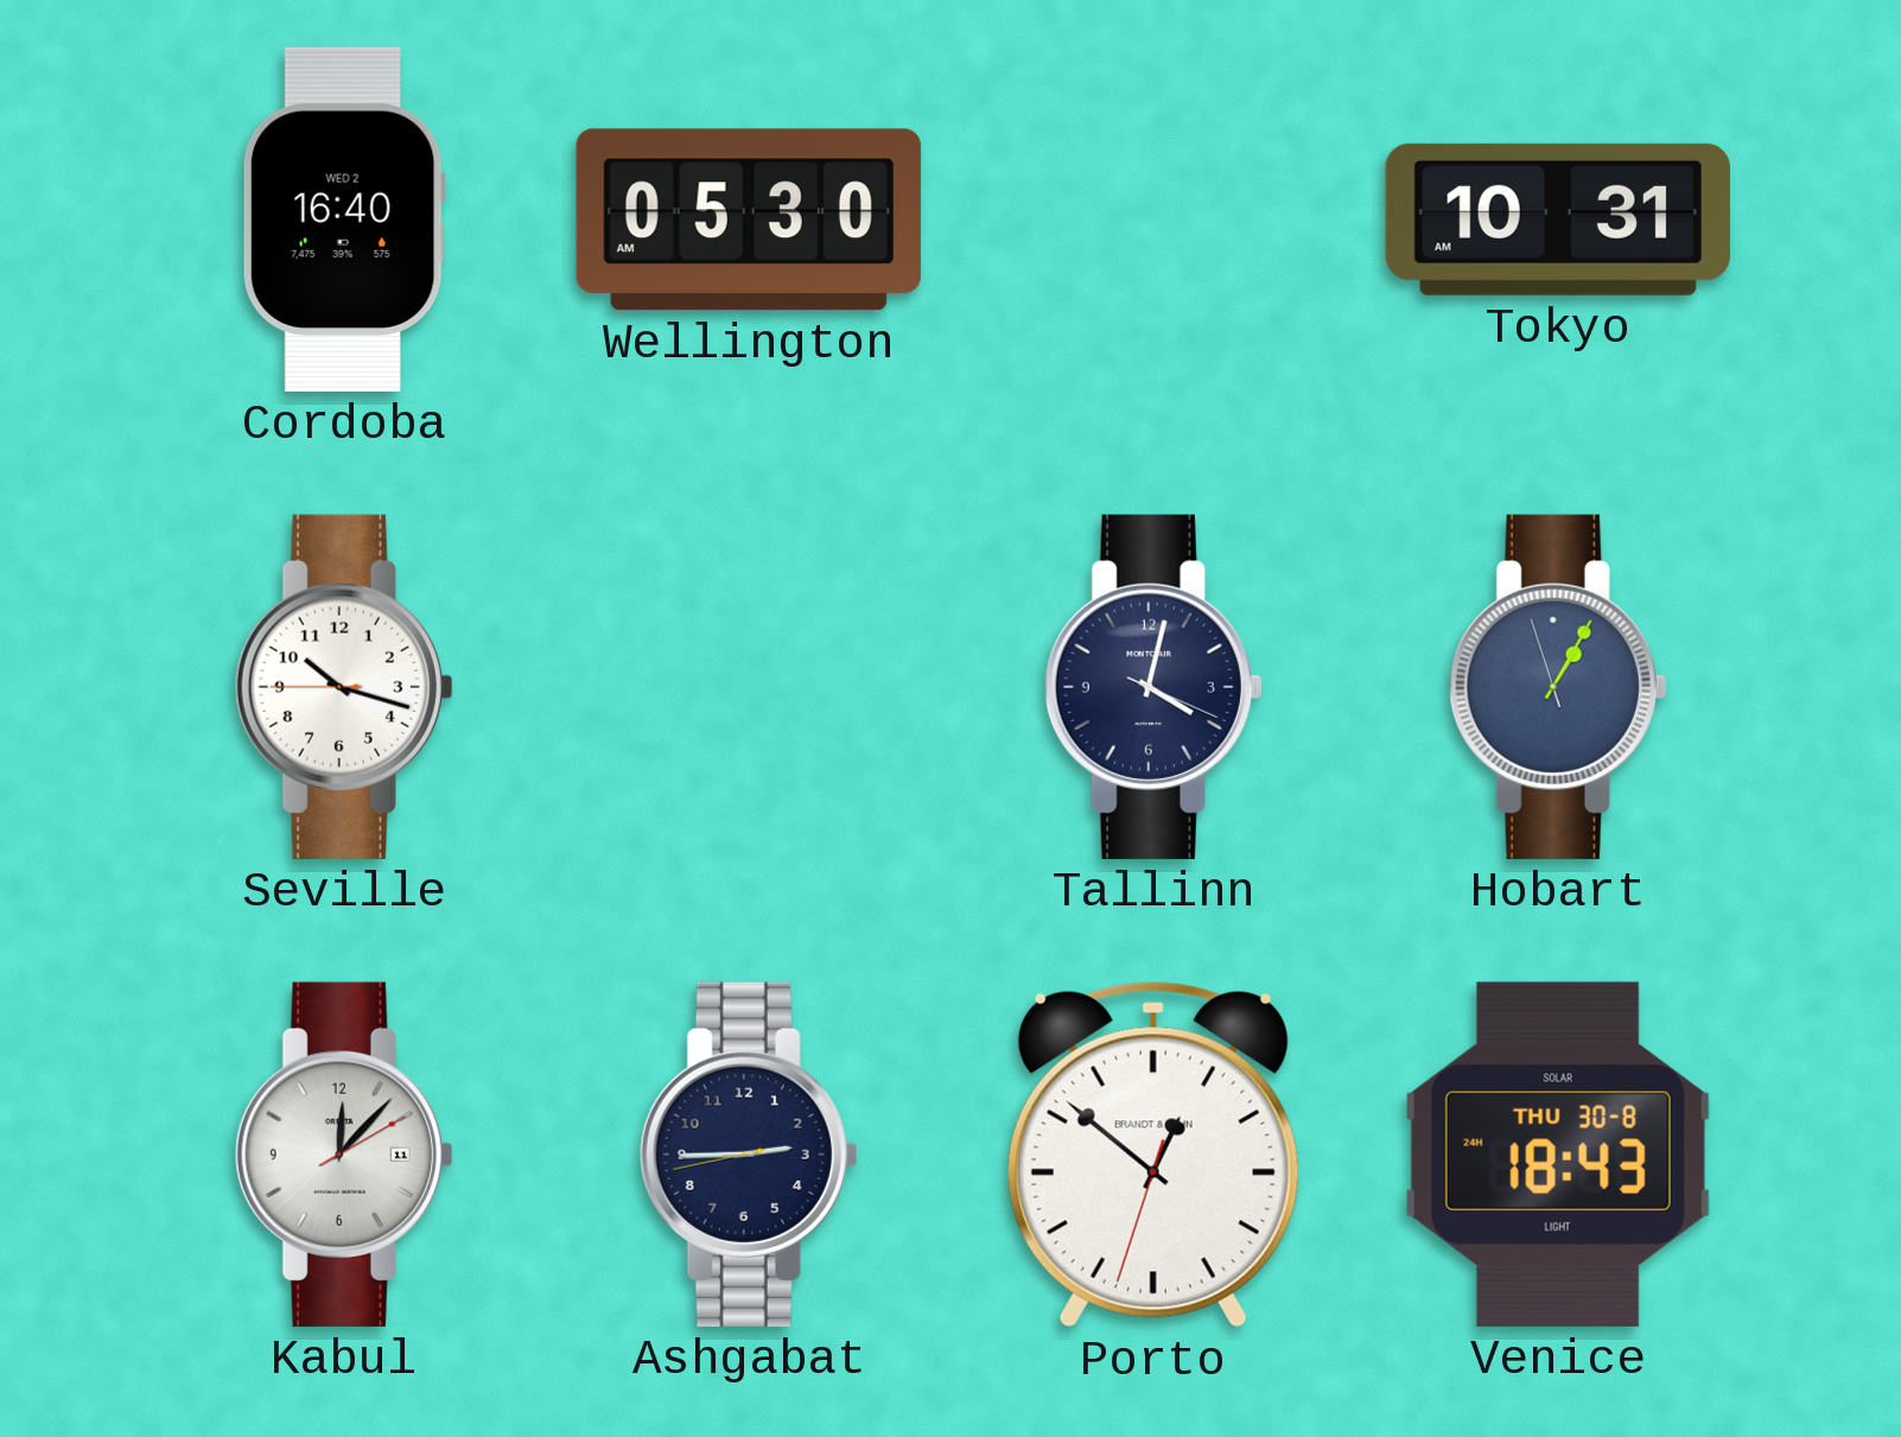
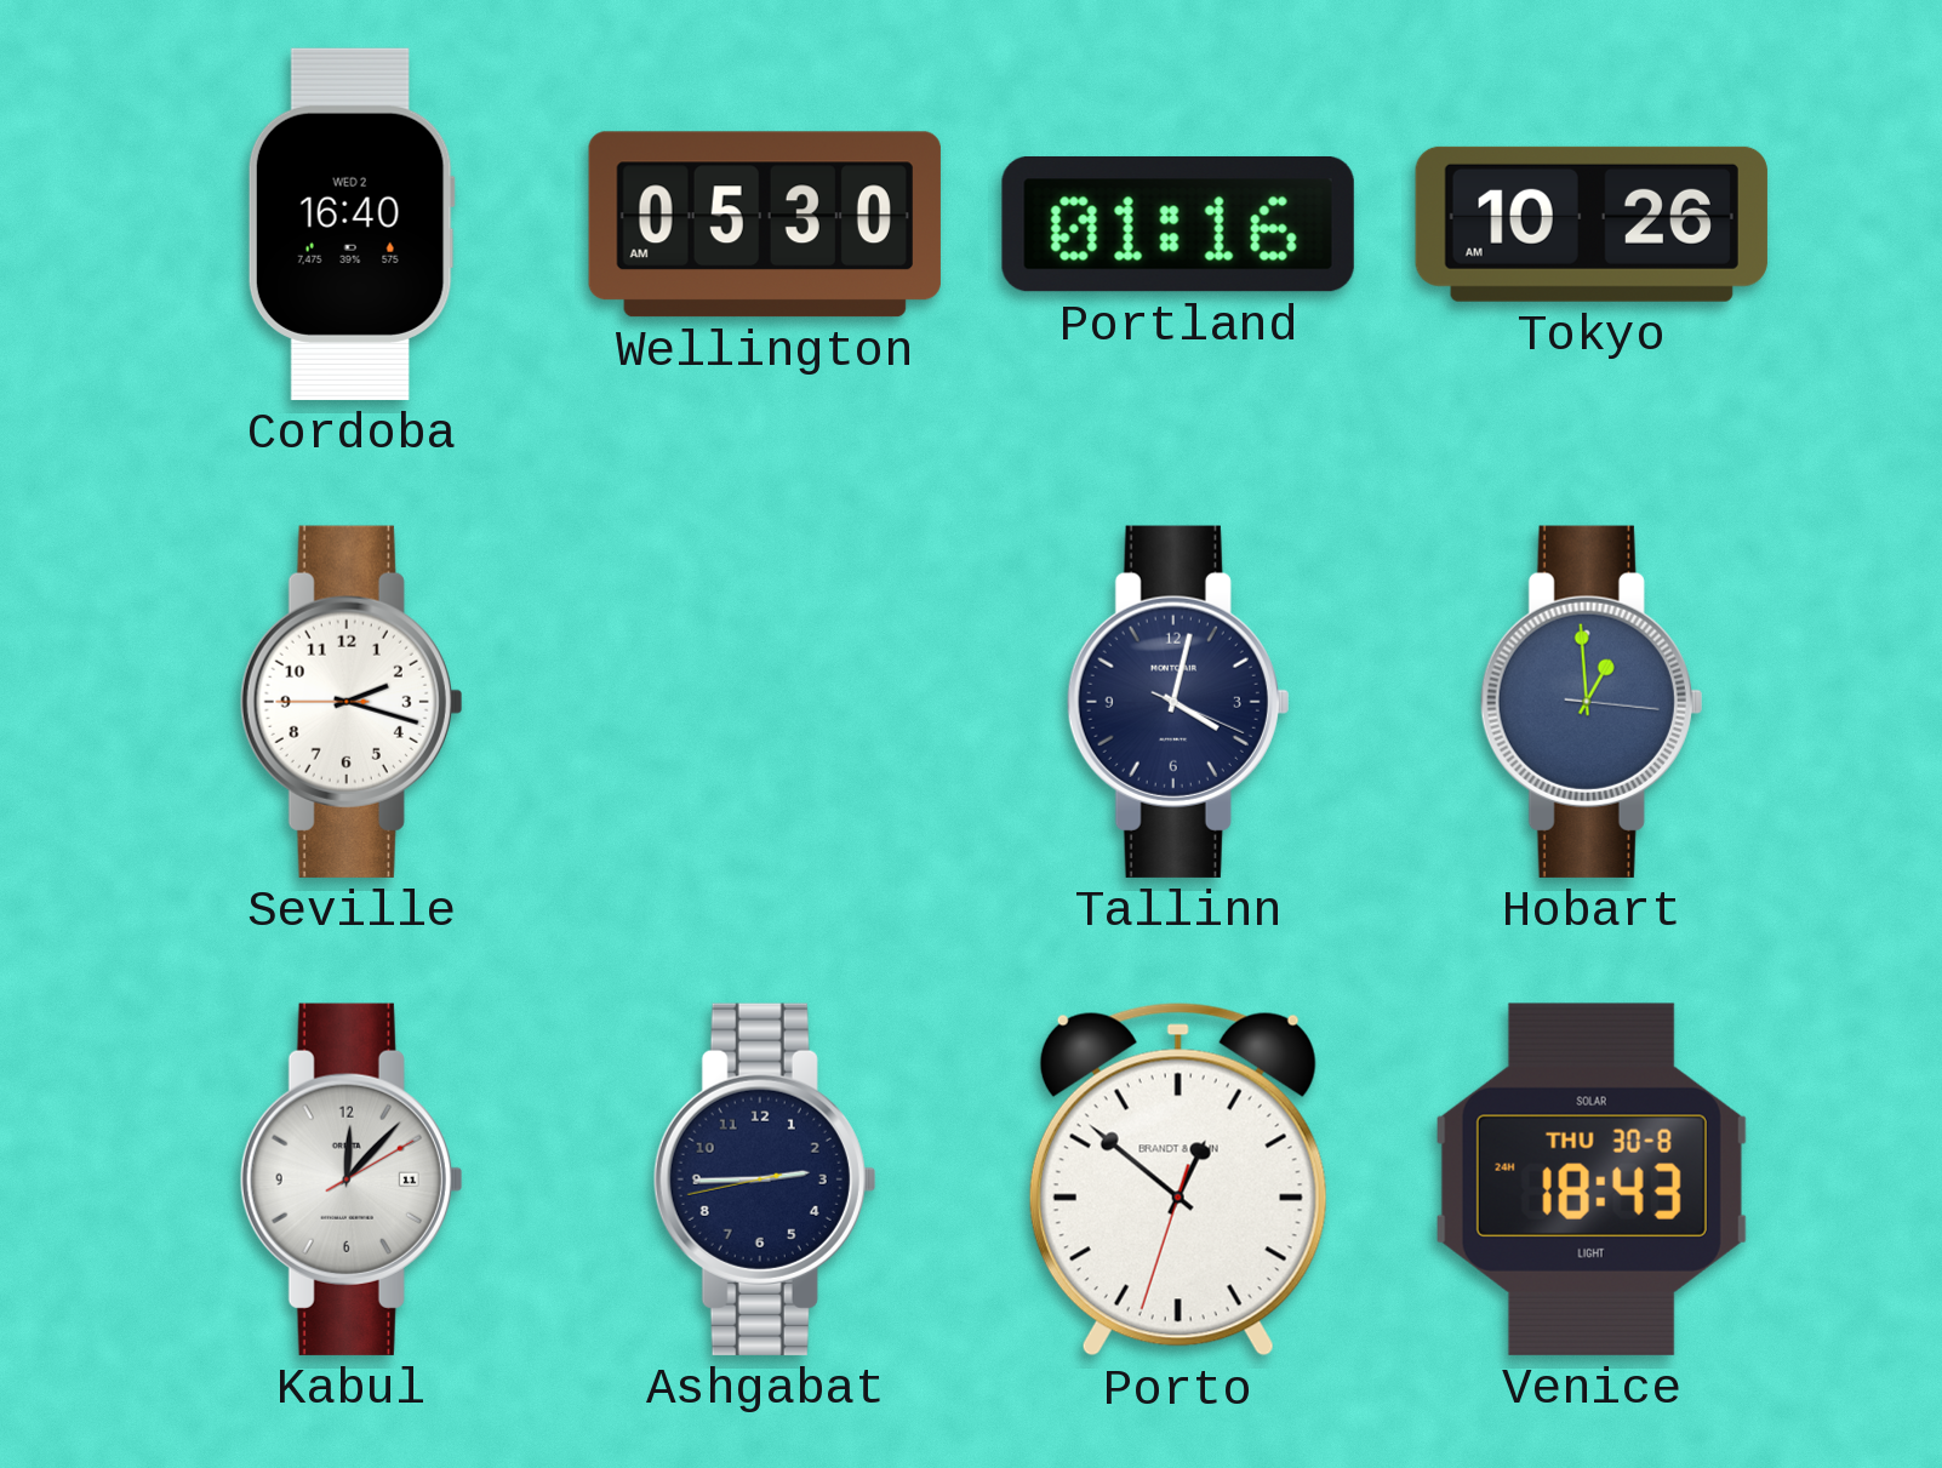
Portland: none -> 01:16
Tokyo: 10:31 -> 10:26
Seville: 10:17 -> 2:17
Hobart: 1:04 -> 12:59
